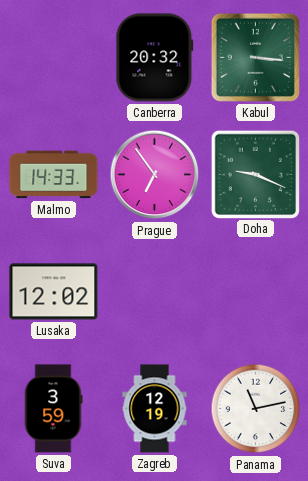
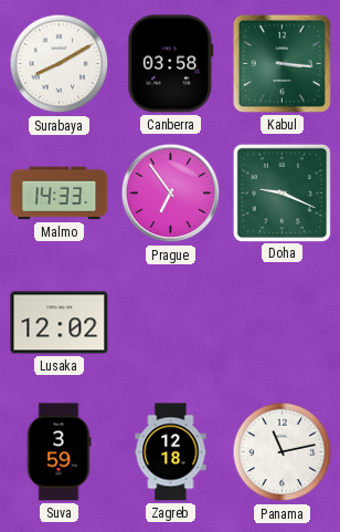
Surabaya: none -> 8:10
Canberra: 20:32 -> 03:58
Zagreb: 12:19 -> 12:18
